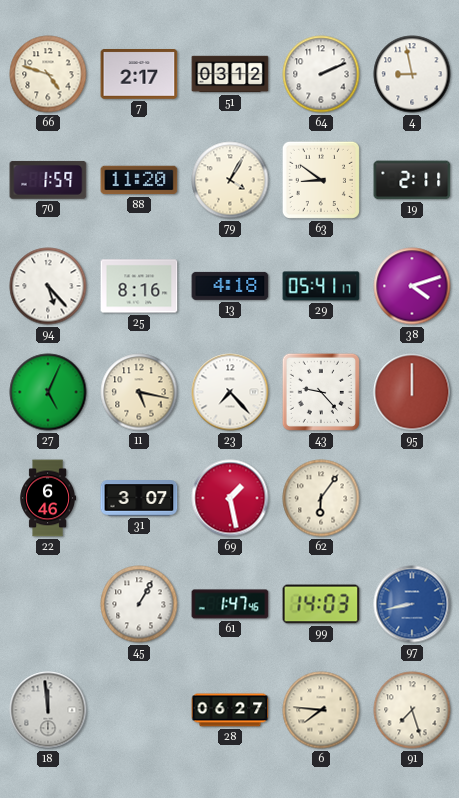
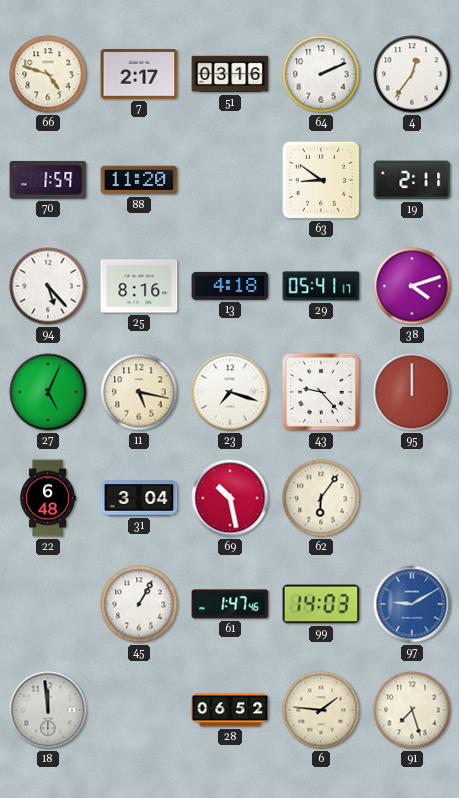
51: 03:12 -> 03:16
4: 8:58 -> 12:36
79: 4:05 -> none
23: 7:23 -> 7:18
22: 6:46 -> 6:48
31: 3:07 -> 3:04
69: 1:28 -> 10:28
97: 8:43 -> 9:10
28: 06:27 -> 06:52
6: 7:46 -> 1:46
